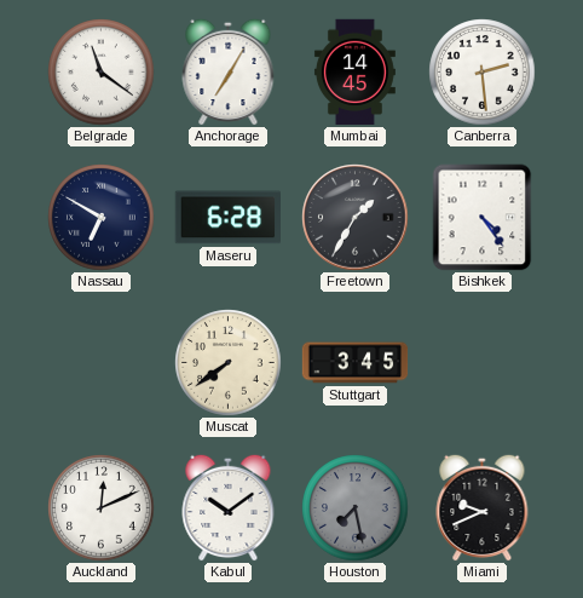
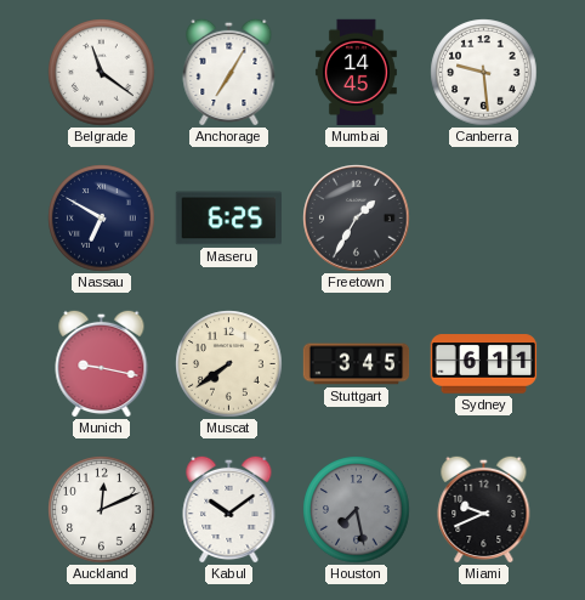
Canberra: 2:29 -> 9:29
Maseru: 6:28 -> 6:25
Bishkek: 4:24 -> none
Munich: none -> 9:17
Sydney: none -> 6:11
